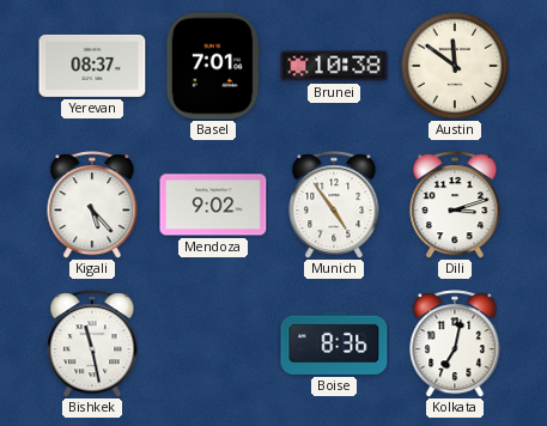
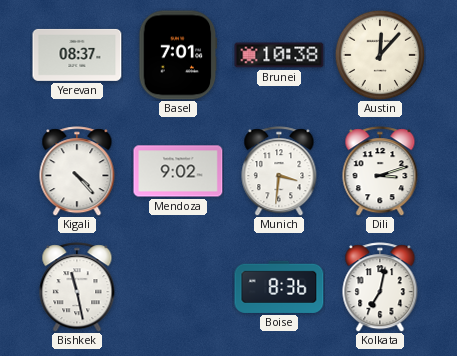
Austin: 11:51 -> 12:07
Kigali: 5:23 -> 4:23
Munich: 4:54 -> 3:31
